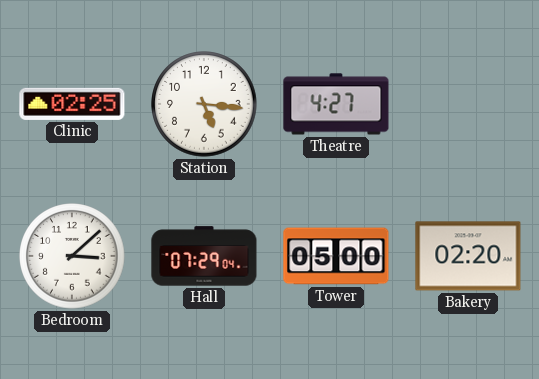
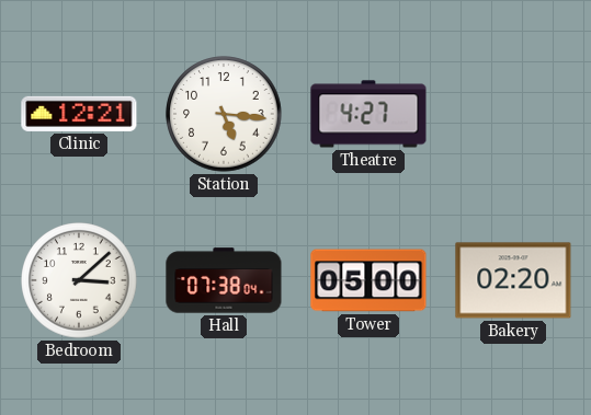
Clinic: 02:25 -> 12:21
Hall: 07:29 -> 07:38
